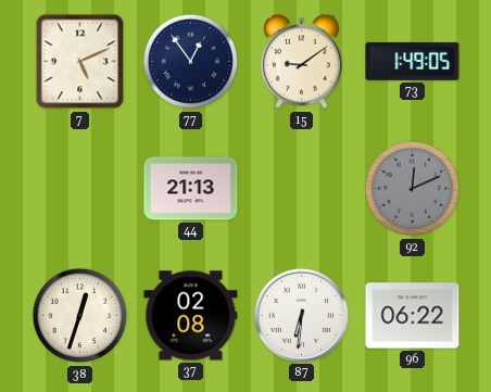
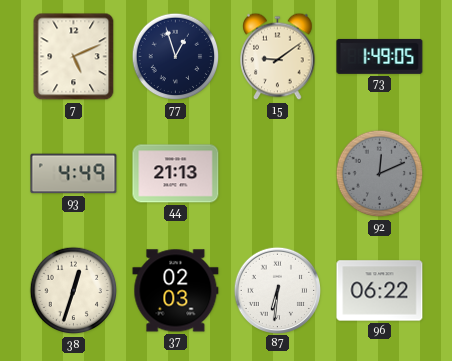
77: 12:54 -> 12:57
93: none -> 4:49
37: 02:08 -> 02:03
